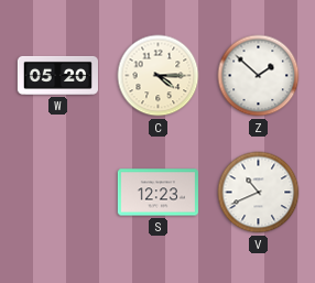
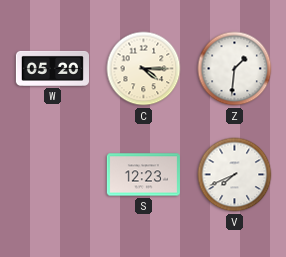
Z: 1:52 -> 1:31
V: 10:41 -> 7:41
